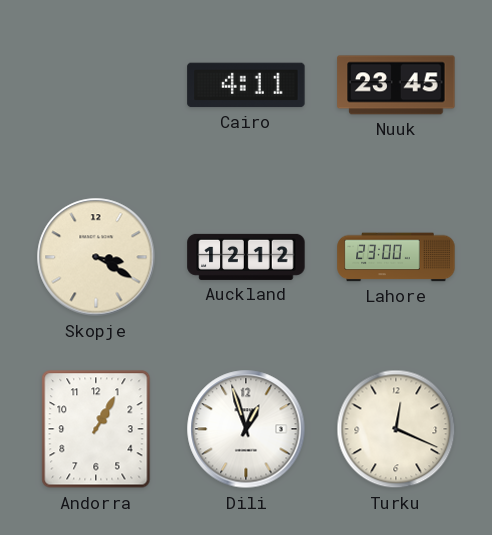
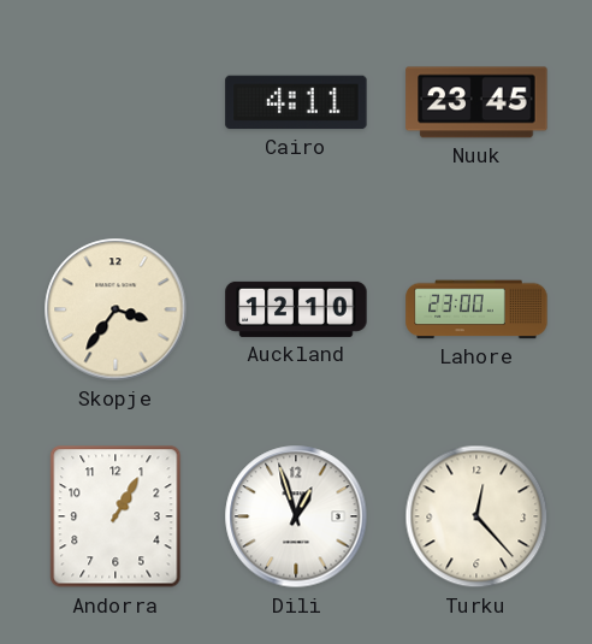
Skopje: 3:20 -> 3:36
Auckland: 12:12 -> 12:10
Turku: 12:19 -> 12:23
